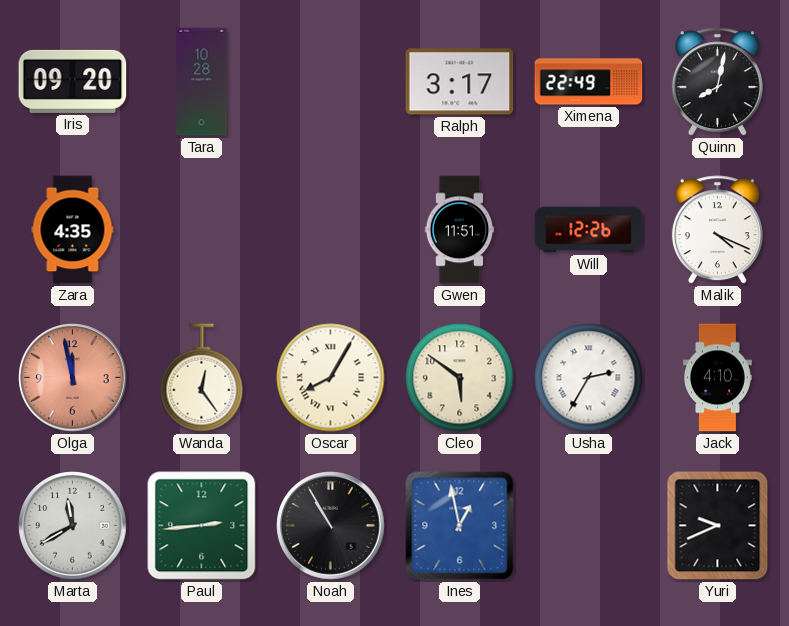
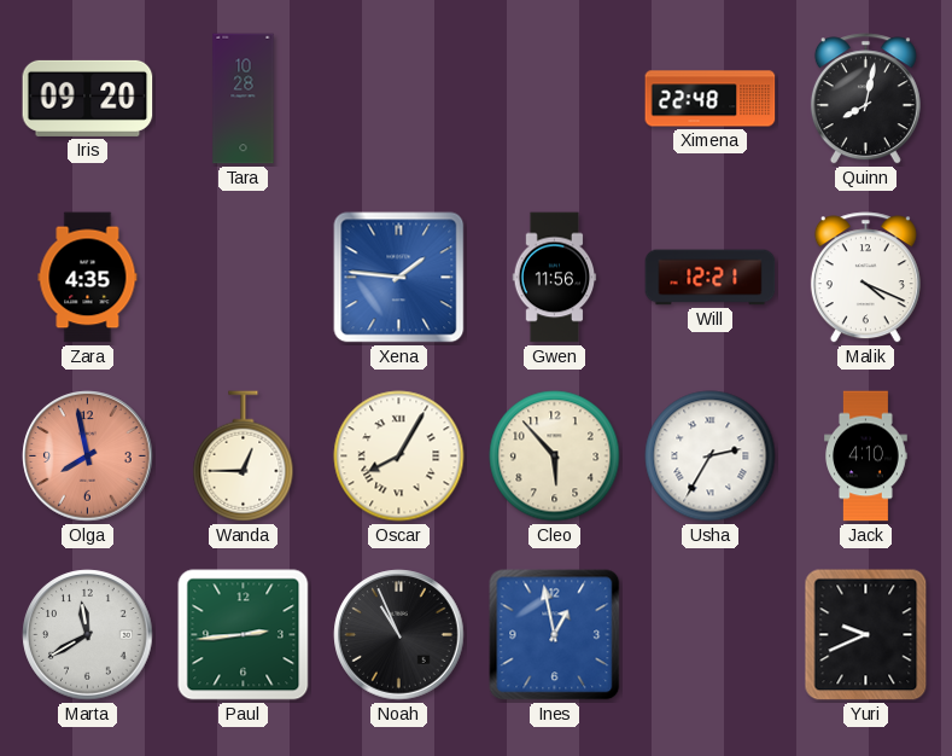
Ralph: 3:17 -> none
Ximena: 22:49 -> 22:48
Xena: none -> 1:46
Gwen: 11:51 -> 11:56
Will: 12:26 -> 12:21
Olga: 11:58 -> 7:58
Wanda: 12:24 -> 12:45
Cleo: 5:51 -> 5:53
Noah: 10:55 -> 10:56
